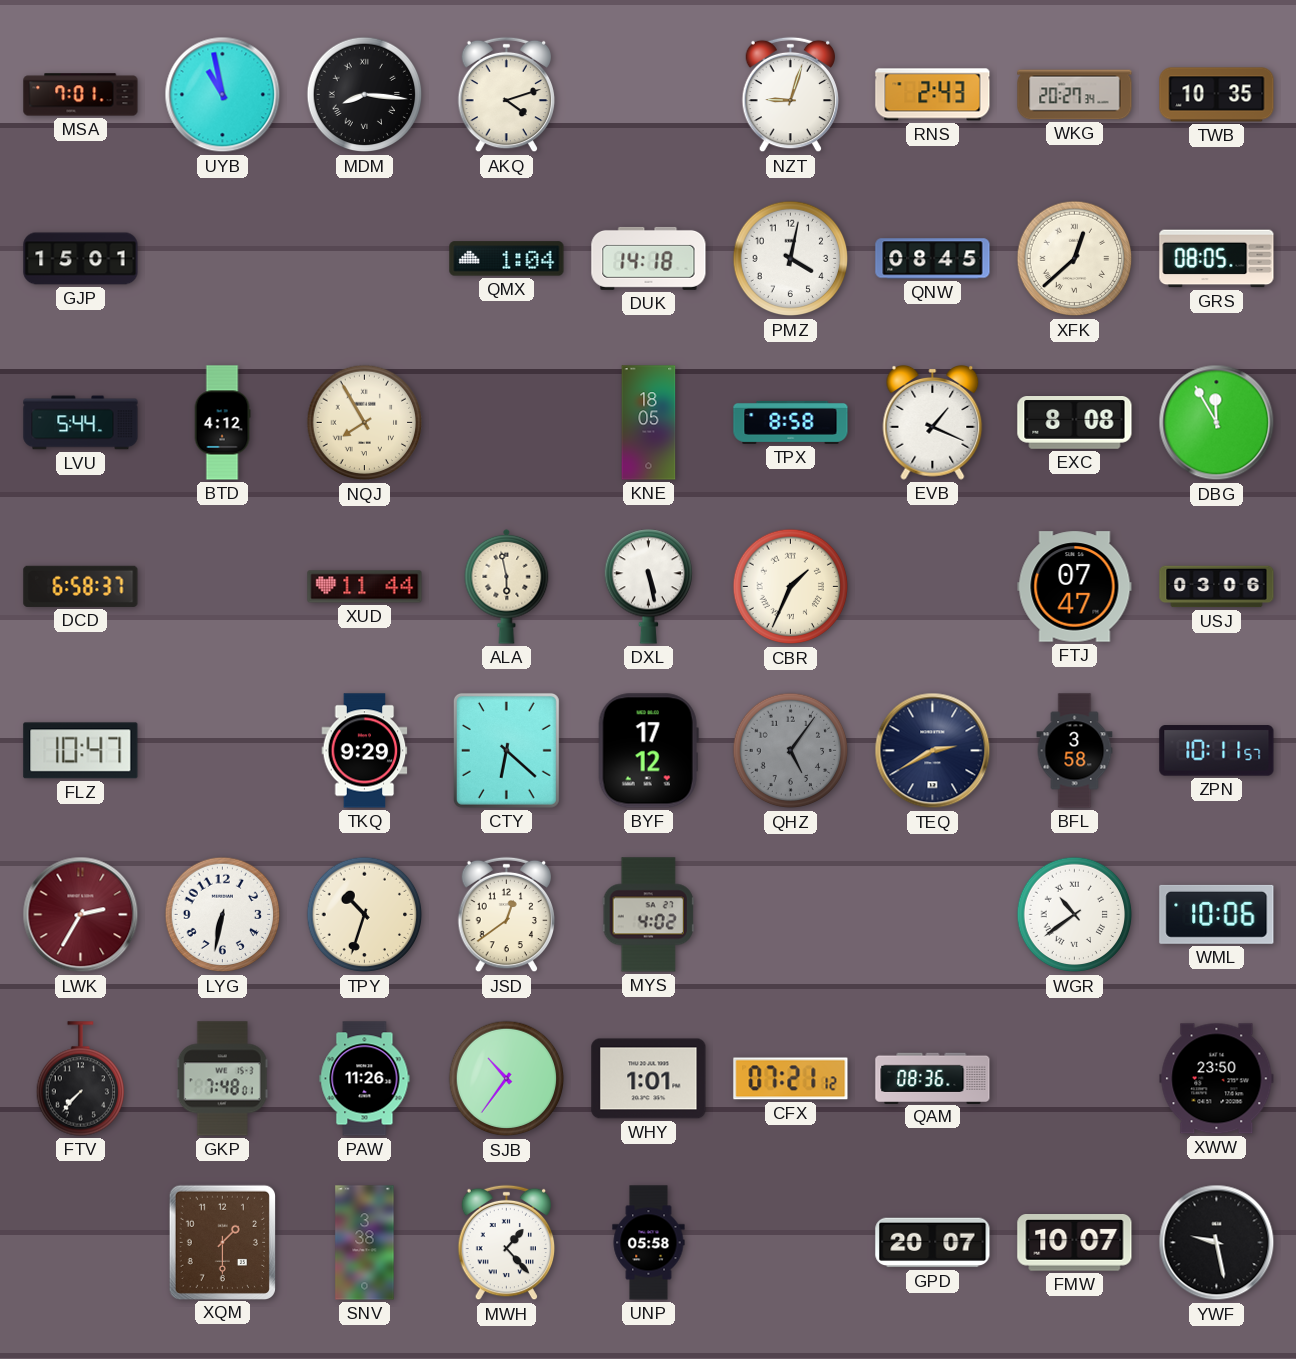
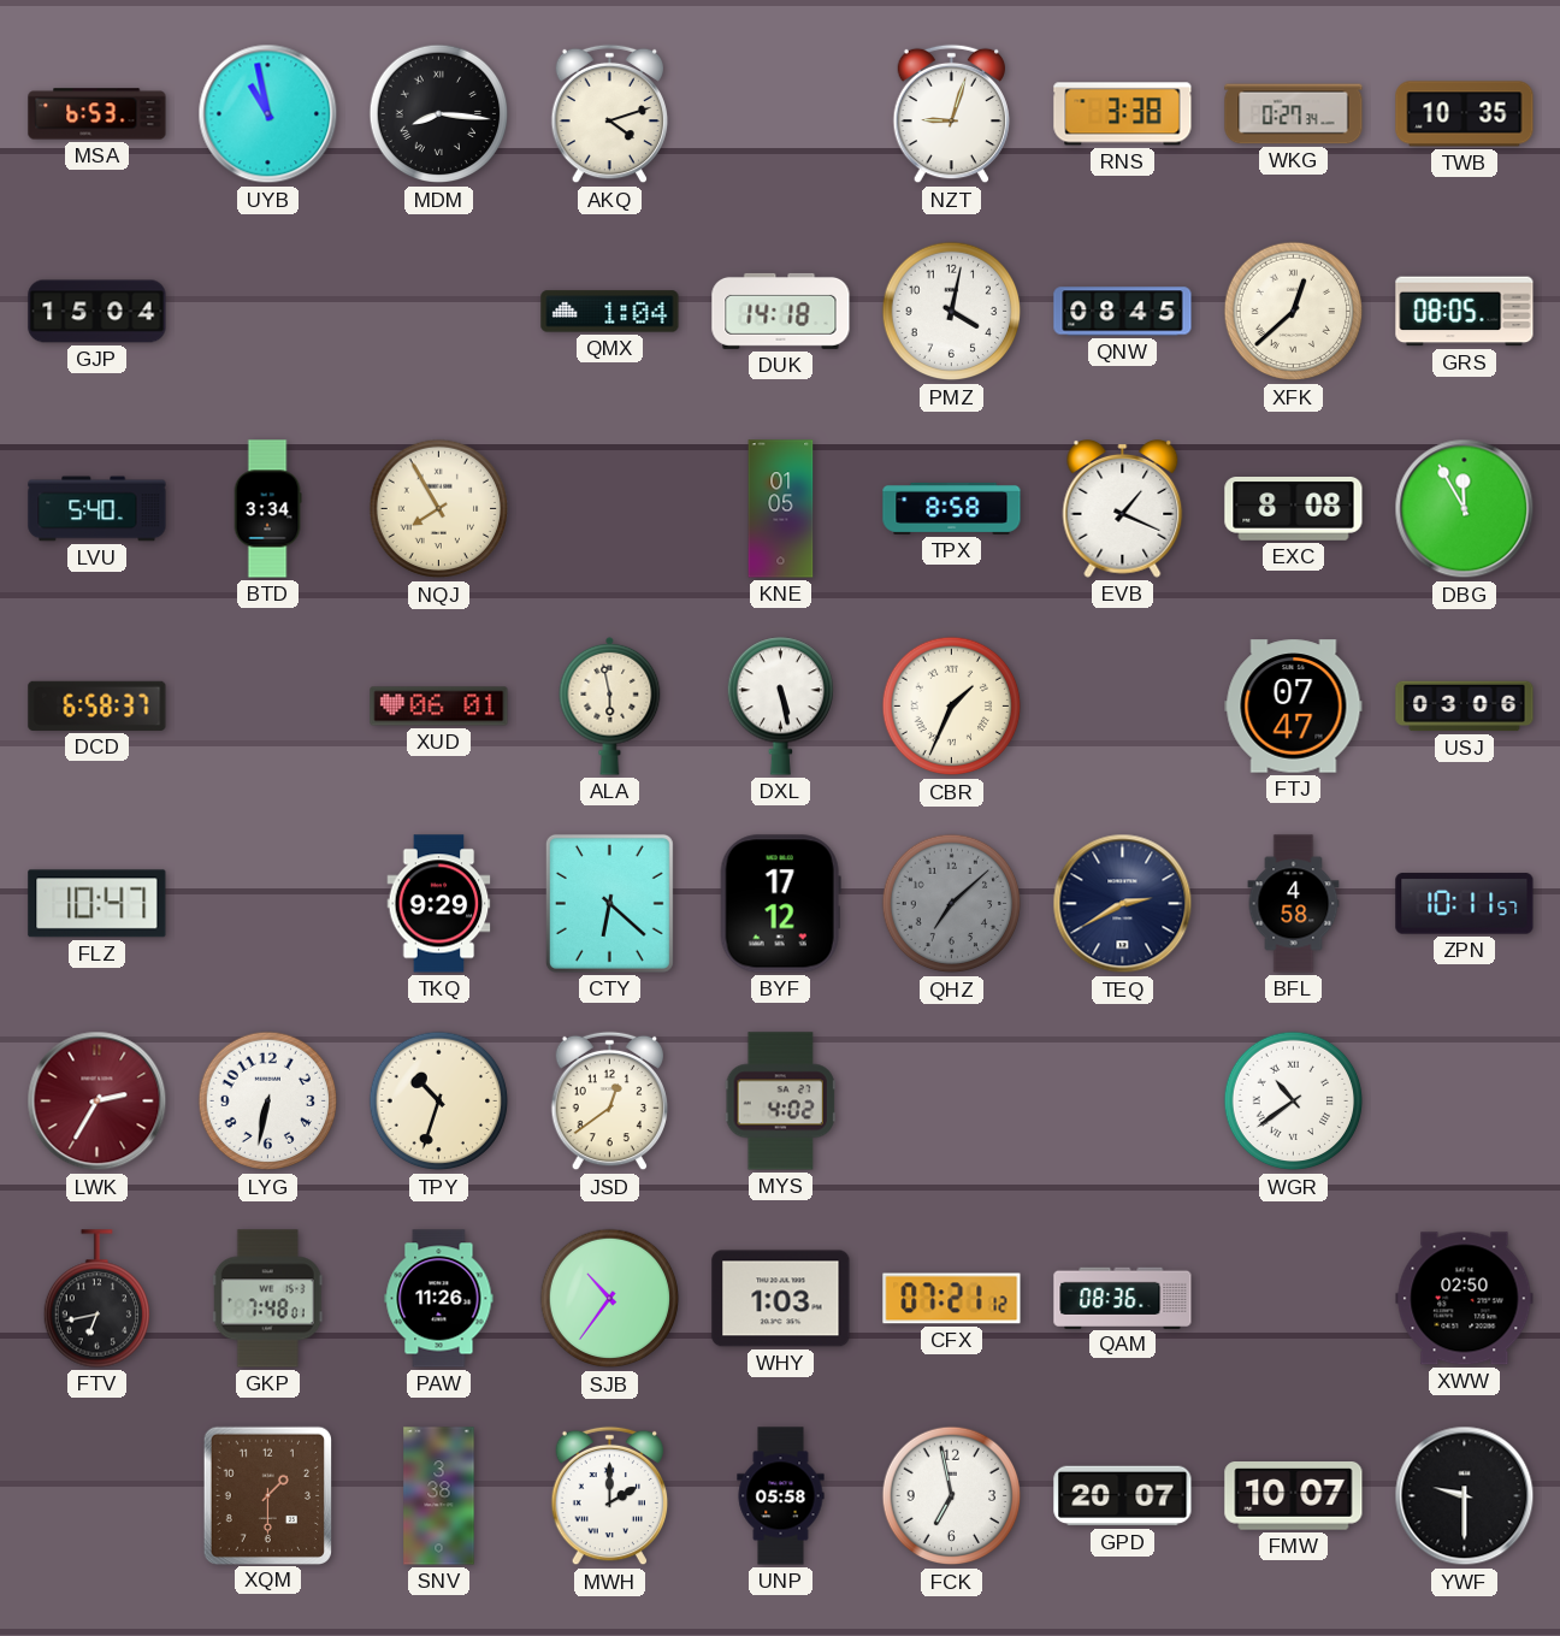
MSA: 7:01 -> 6:53
RNS: 2:43 -> 3:38
WKG: 20:27 -> 0:27
GJP: 15:01 -> 15:04
LVU: 5:44 -> 5:40
BTD: 4:12 -> 3:34
KNE: 18:05 -> 01:05
XUD: 11:44 -> 06:01
QHZ: 5:06 -> 7:08
BFL: 3:58 -> 4:58
WML: 10:06 -> none
FTV: 7:37 -> 6:43
WHY: 1:01 -> 1:03
XWW: 23:50 -> 02:50
MWH: 1:23 -> 2:00
FCK: none -> 6:58
YWF: 9:28 -> 9:30
